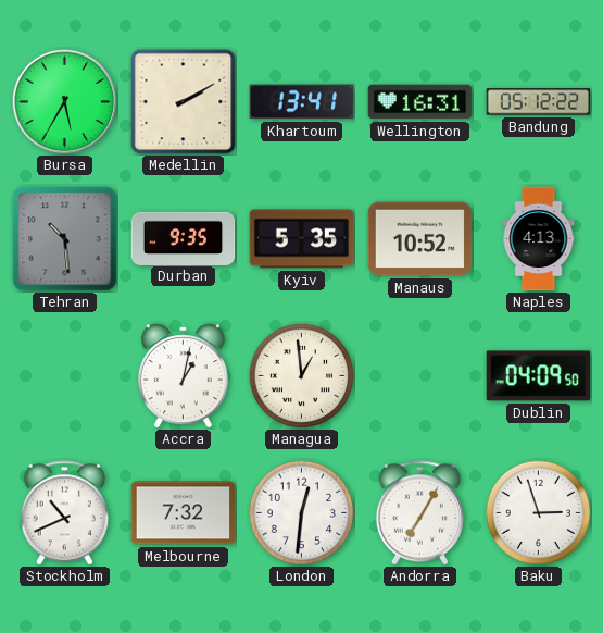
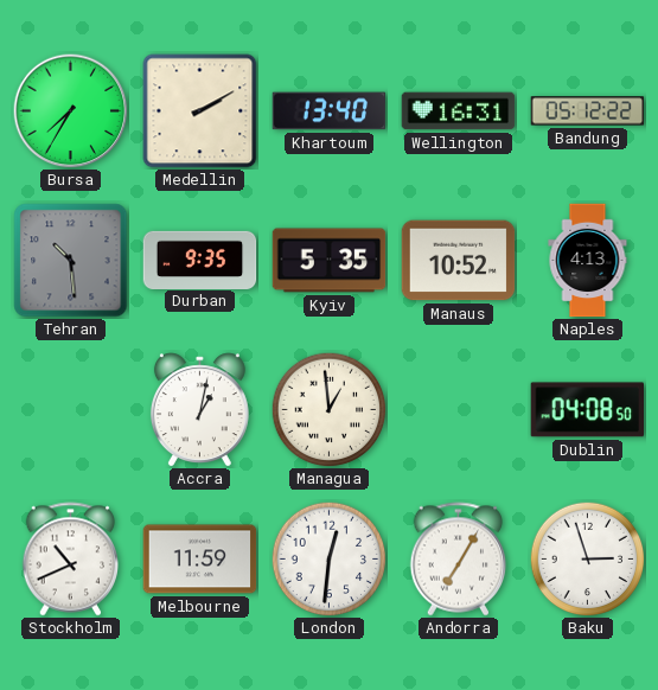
Bursa: 5:35 -> 7:35
Khartoum: 13:41 -> 13:40
Dublin: 04:09 -> 04:08
Melbourne: 7:32 -> 11:59
